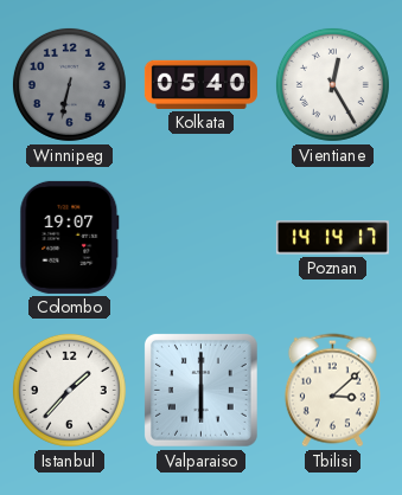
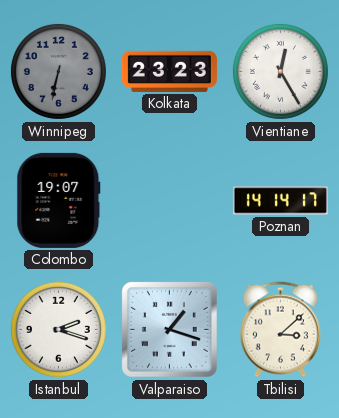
Kolkata: 05:40 -> 23:23
Istanbul: 1:37 -> 2:18
Valparaiso: 6:00 -> 1:18
